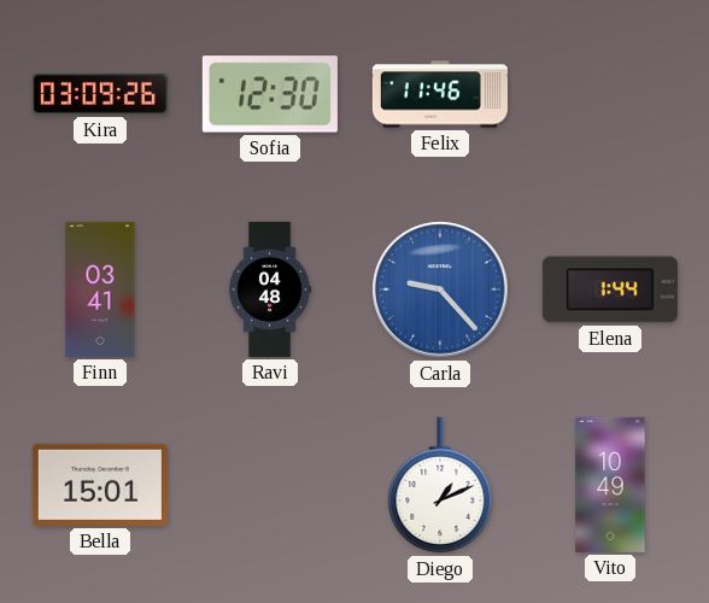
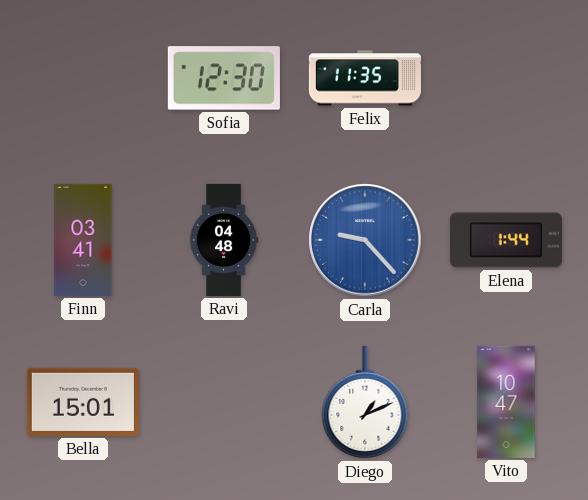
Kira: 03:09 -> none
Felix: 11:46 -> 11:35
Vito: 10:49 -> 10:47
